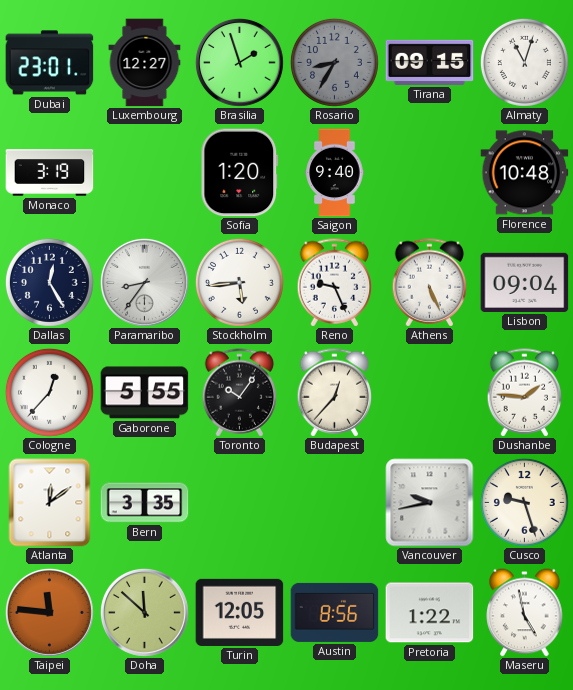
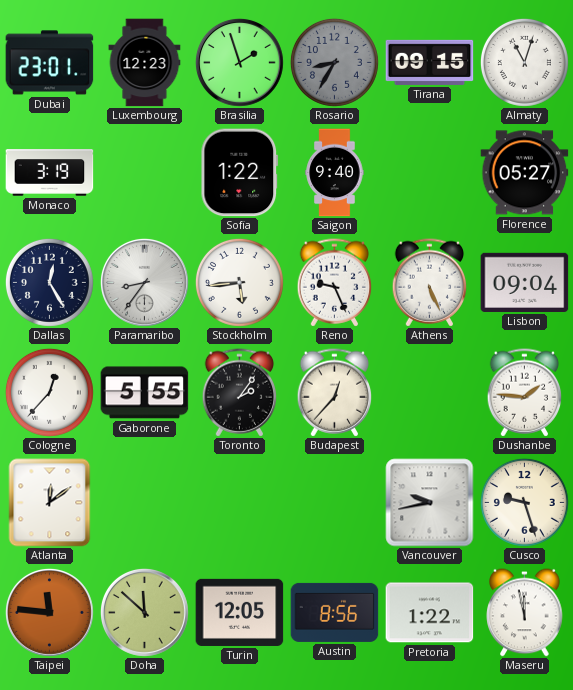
Luxembourg: 12:27 -> 12:23
Sofia: 1:20 -> 1:22
Florence: 10:48 -> 05:27
Toronto: 10:06 -> 2:06
Bern: 3:35 -> none
Maseru: 4:58 -> 11:58
